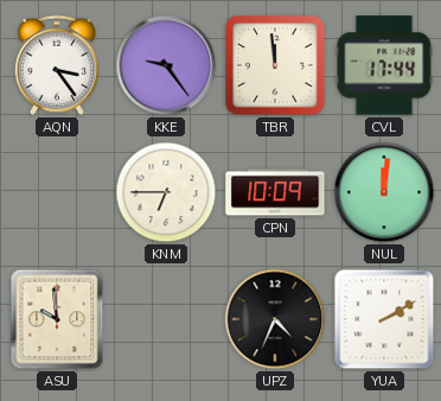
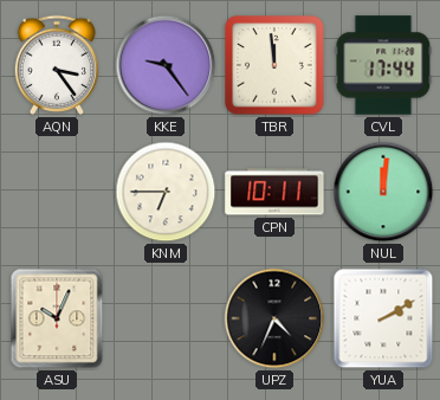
CPN: 10:09 -> 10:11
ASU: 9:59 -> 10:04
